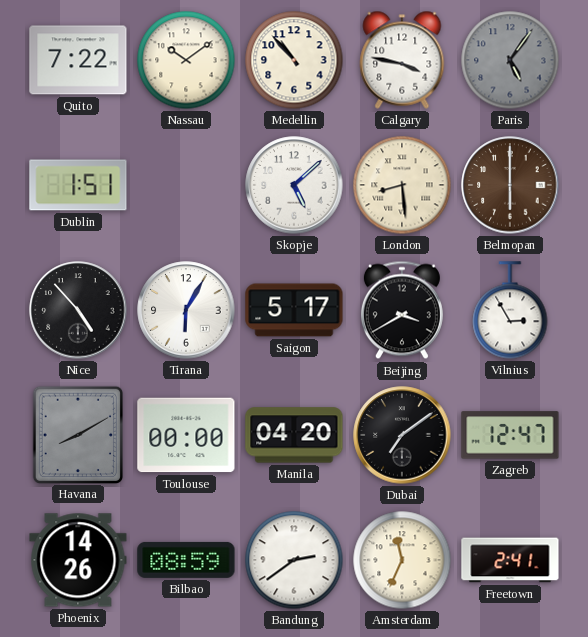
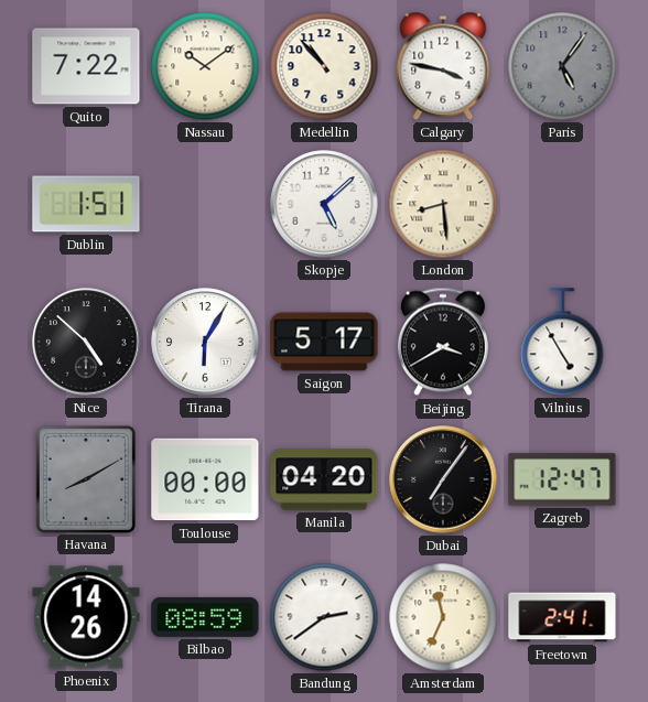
Belmopan: 6:00 -> none
Nice: 4:53 -> 4:52
Vilnius: 2:55 -> 4:55
Dubai: 7:09 -> 7:06
